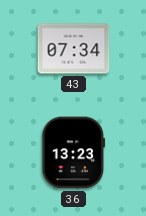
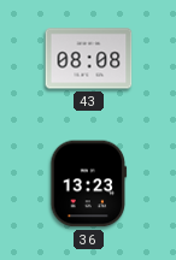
43: 07:34 -> 08:08
